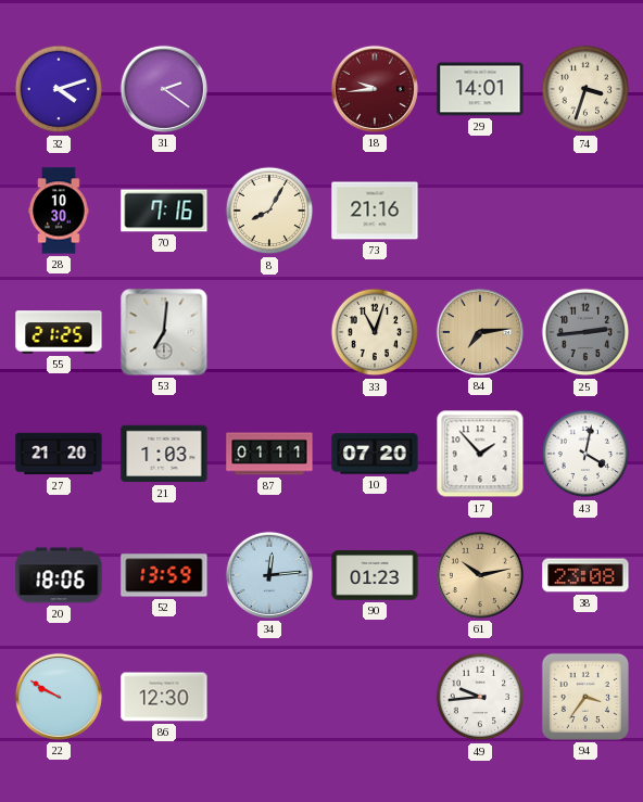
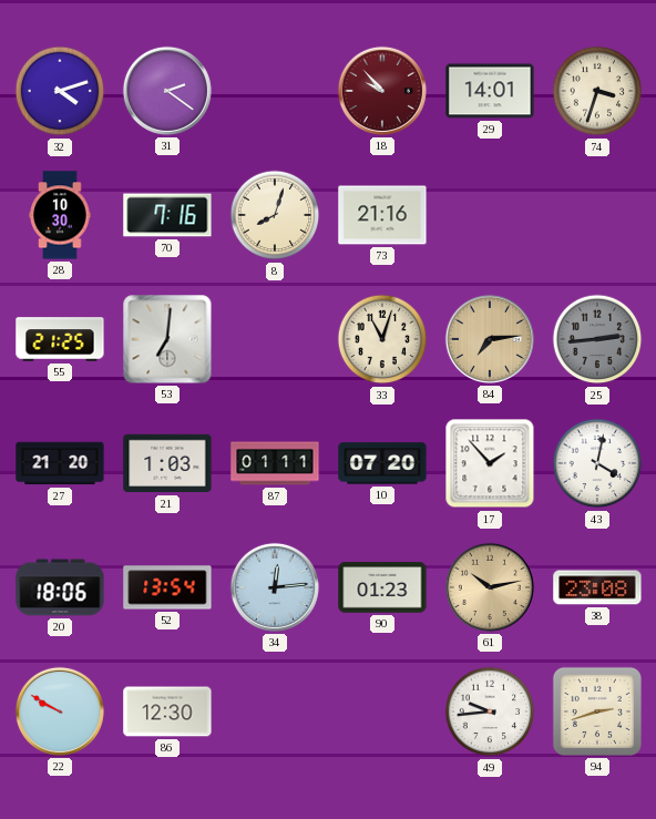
18: 9:44 -> 9:53
8: 8:05 -> 8:03
52: 13:59 -> 13:54
94: 3:36 -> 2:42
